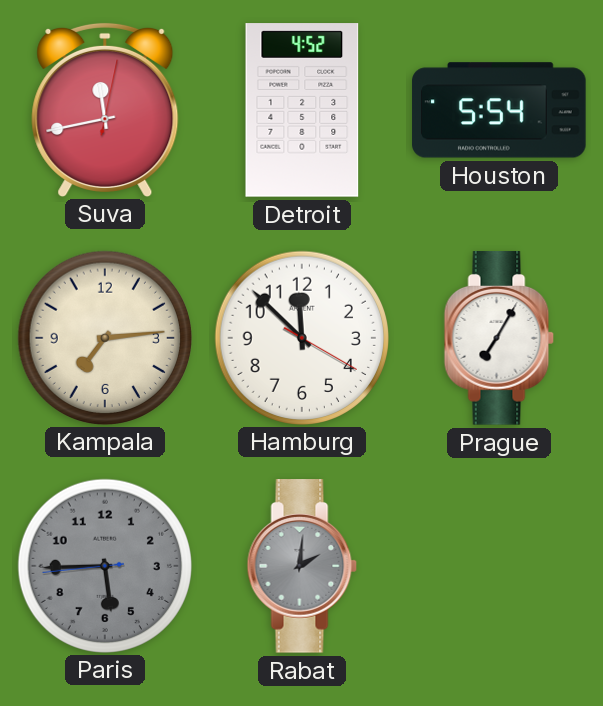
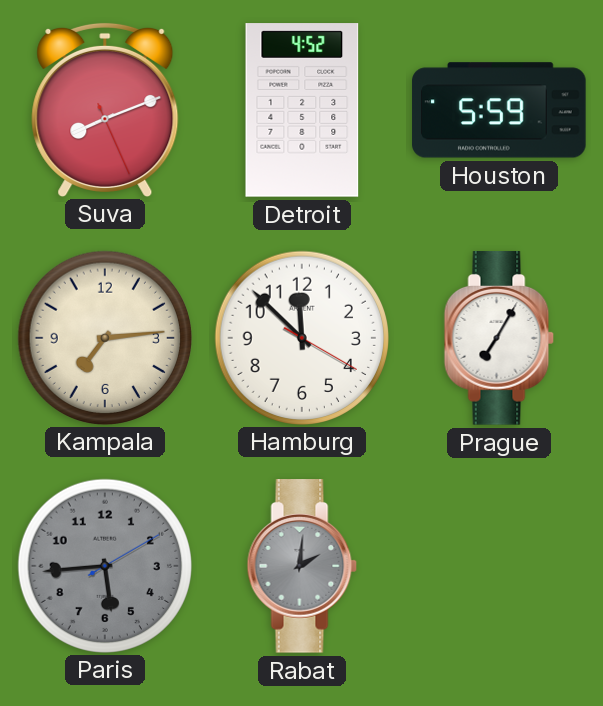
Suva: 11:43 -> 8:11
Houston: 5:54 -> 5:59
Paris: 5:44:44 -> 5:44:10
